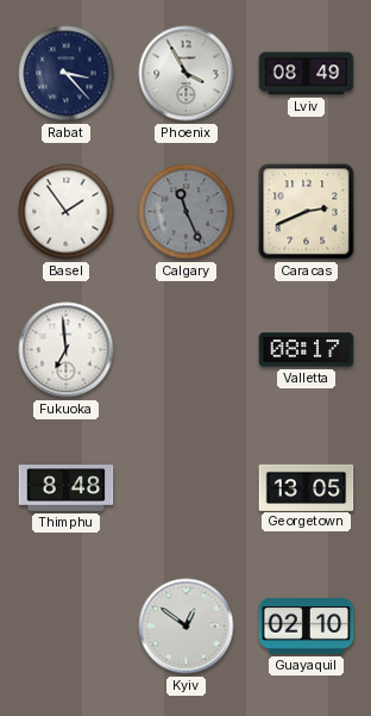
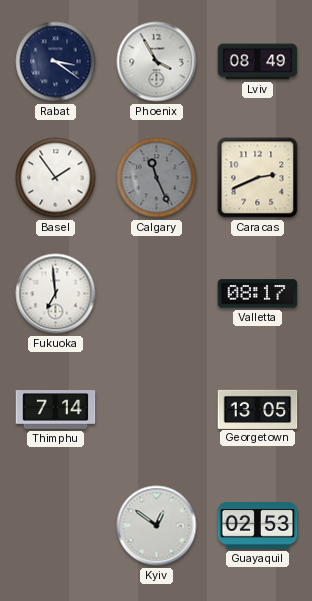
Rabat: 3:23 -> 3:21
Thimphu: 8:48 -> 7:14
Guayaquil: 02:10 -> 02:53
